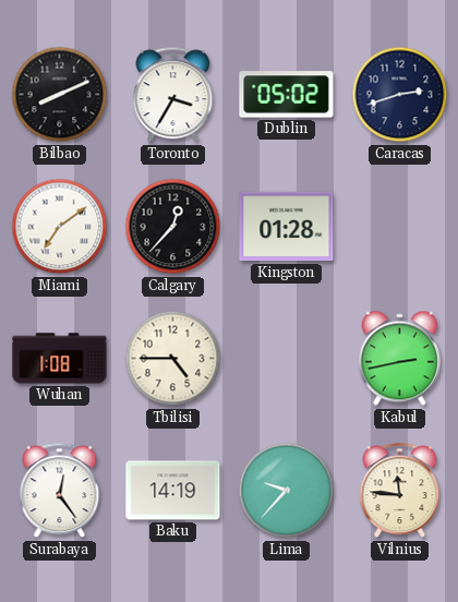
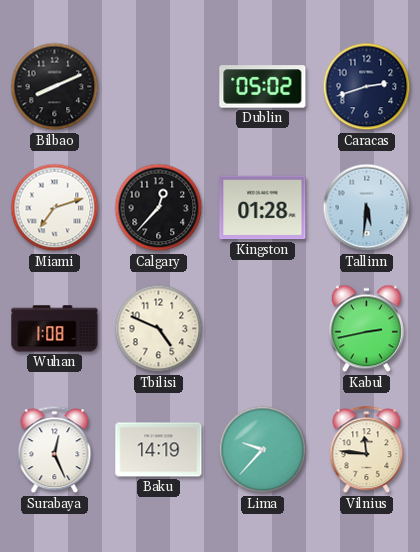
Toronto: 3:35 -> none
Miami: 7:09 -> 7:12
Tallinn: none -> 5:31
Tbilisi: 4:45 -> 4:49
Surabaya: 12:24 -> 12:26
